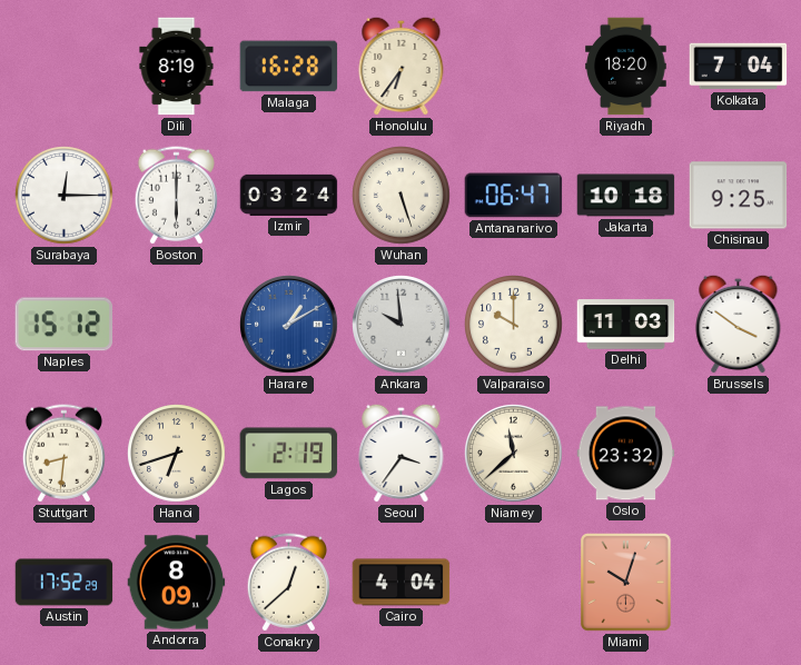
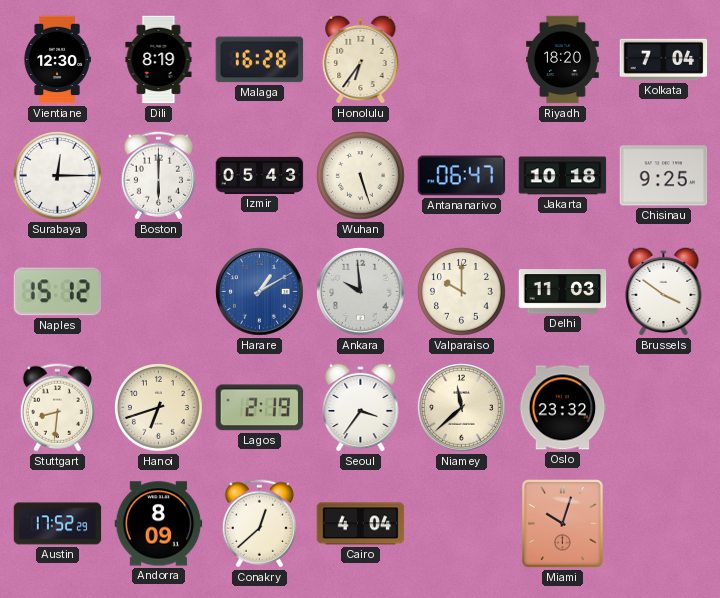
Vientiane: none -> 12:30
Izmir: 03:24 -> 05:43
